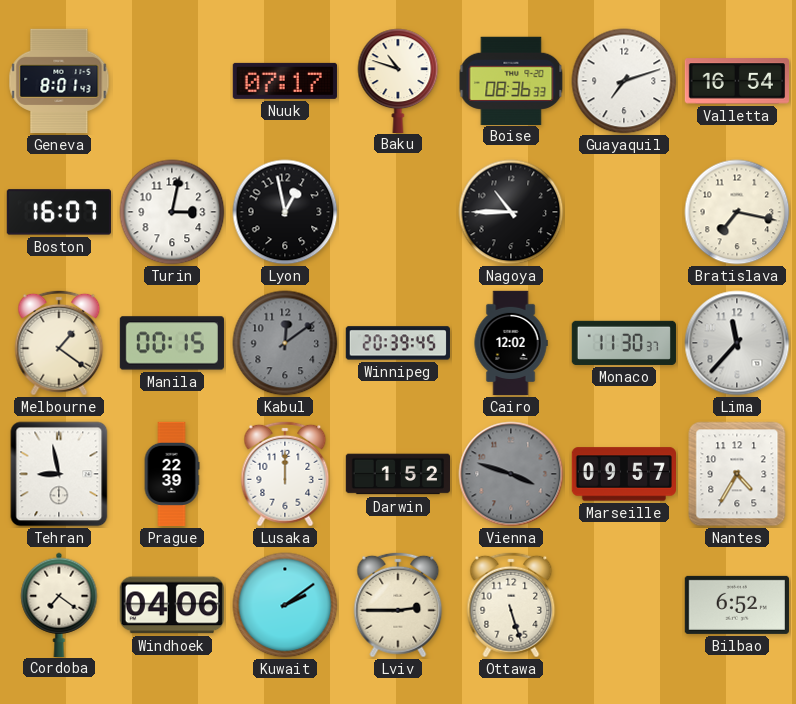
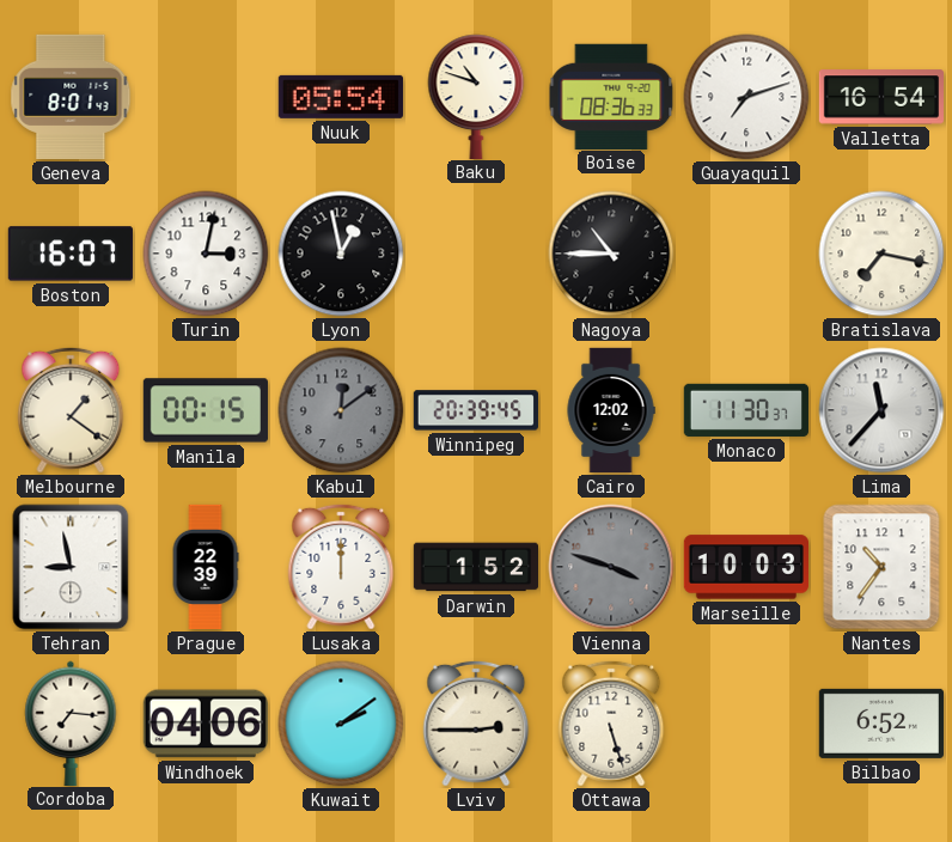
Nuuk: 07:17 -> 05:54
Marseille: 09:57 -> 10:03
Nantes: 4:35 -> 10:36
Cordoba: 7:21 -> 7:16
